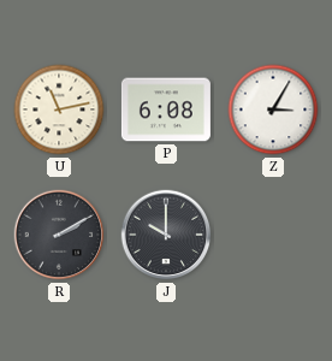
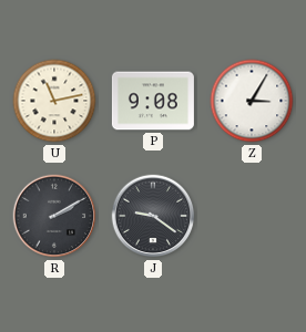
P: 6:08 -> 9:08
J: 10:00 -> 9:21
